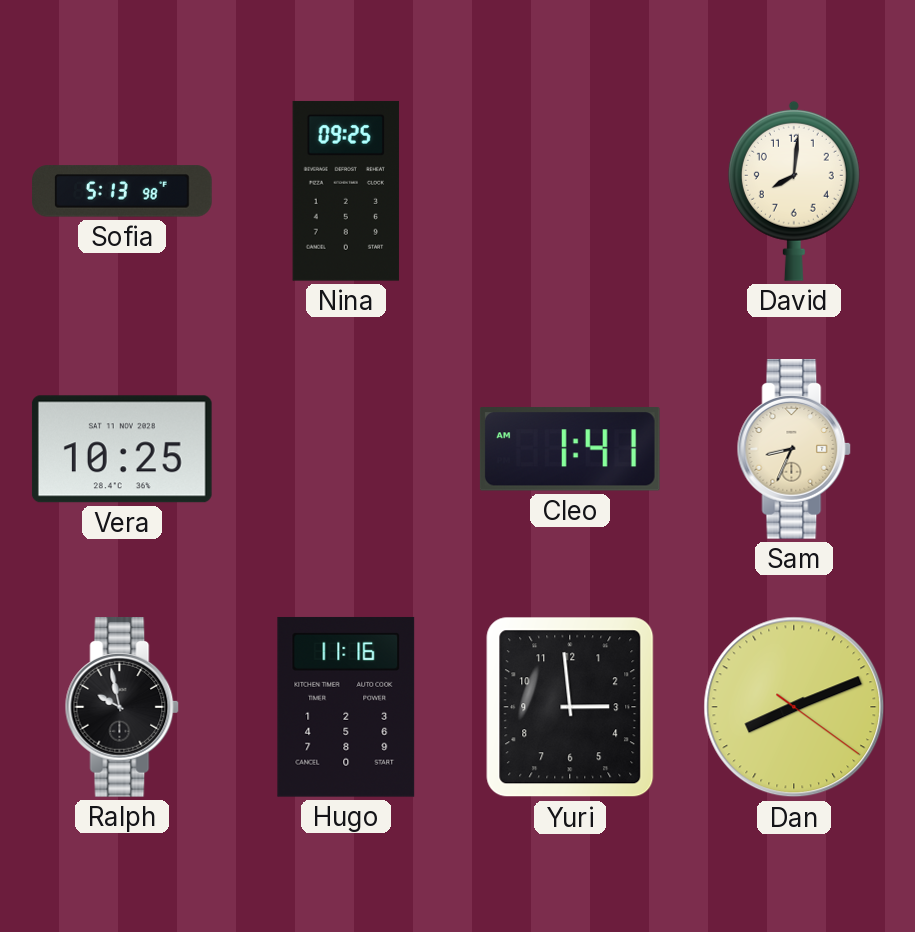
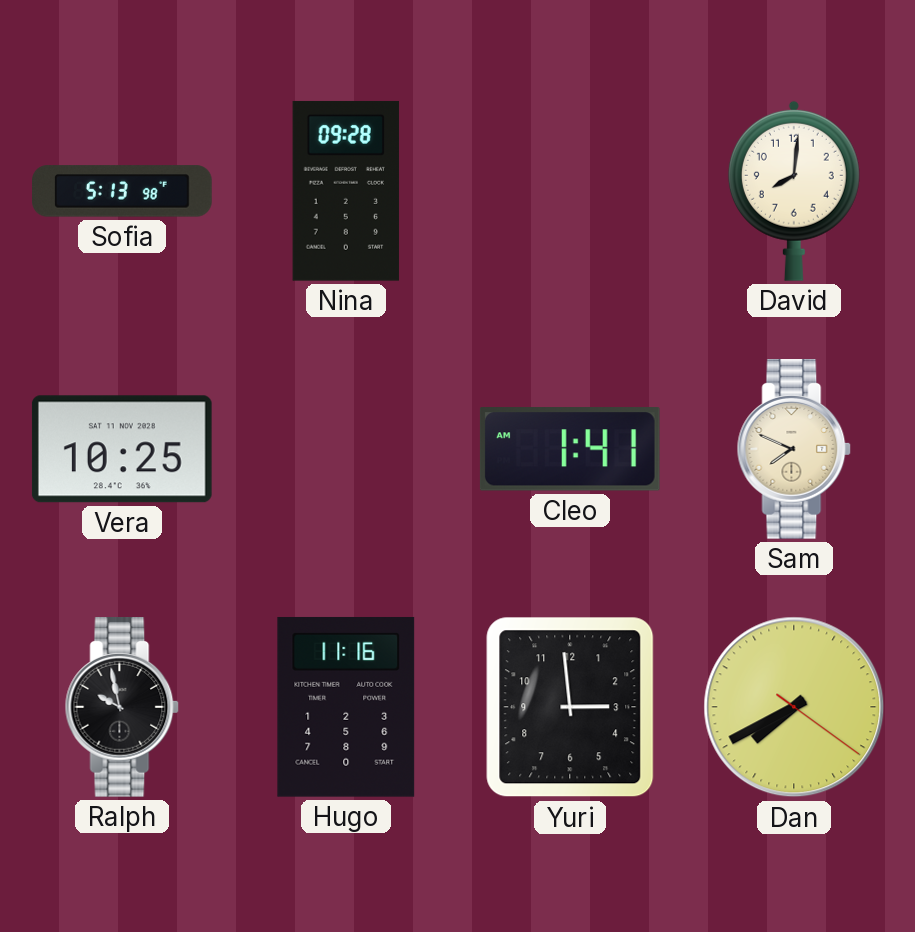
Nina: 09:25 -> 09:28
Sam: 8:34 -> 7:49
Dan: 8:11 -> 7:40
